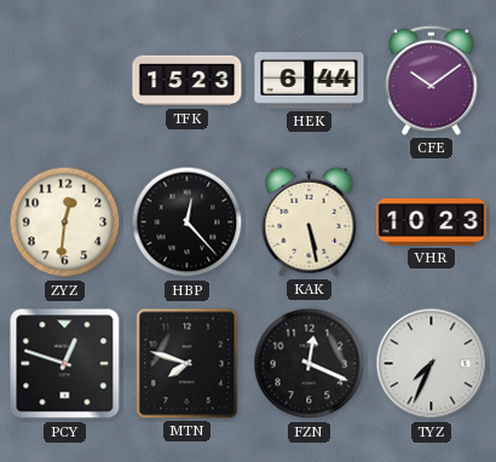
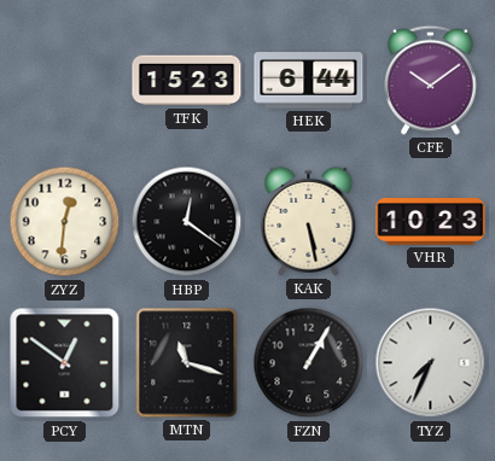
HBP: 12:23 -> 12:21
PCY: 12:48 -> 12:51
MTN: 7:48 -> 11:18
FZN: 12:19 -> 1:05
